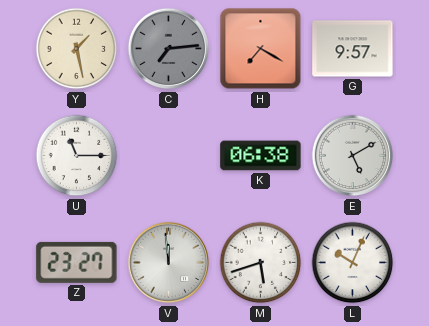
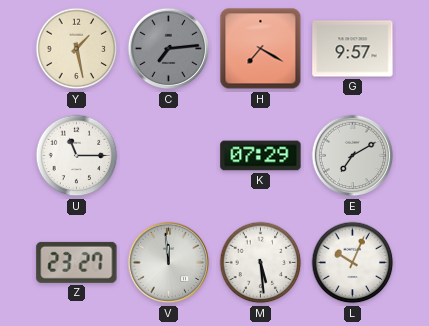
K: 06:38 -> 07:29
E: 5:10 -> 7:10
M: 5:42 -> 5:29
